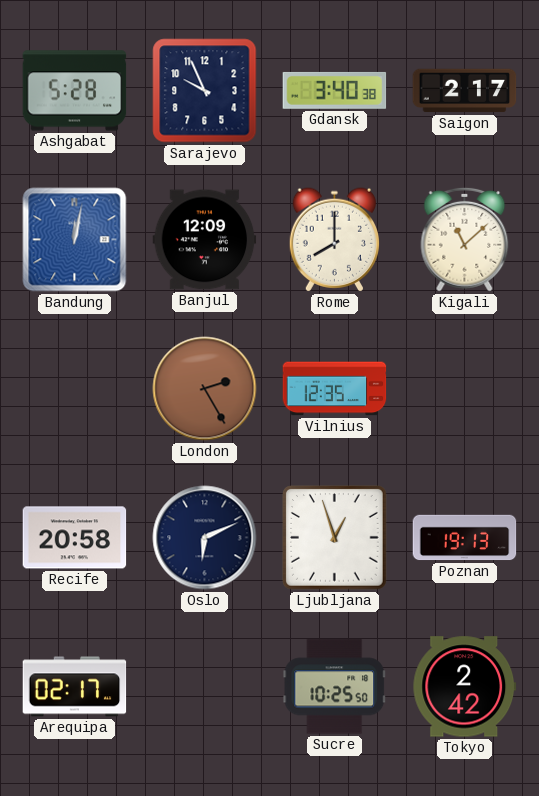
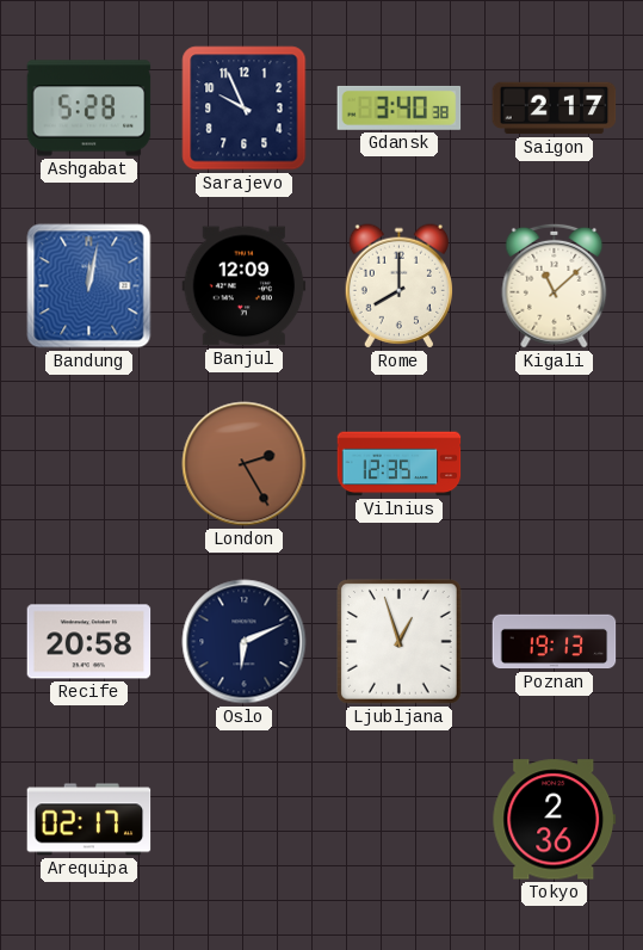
Sucre: 10:25 -> none
Tokyo: 2:42 -> 2:36
